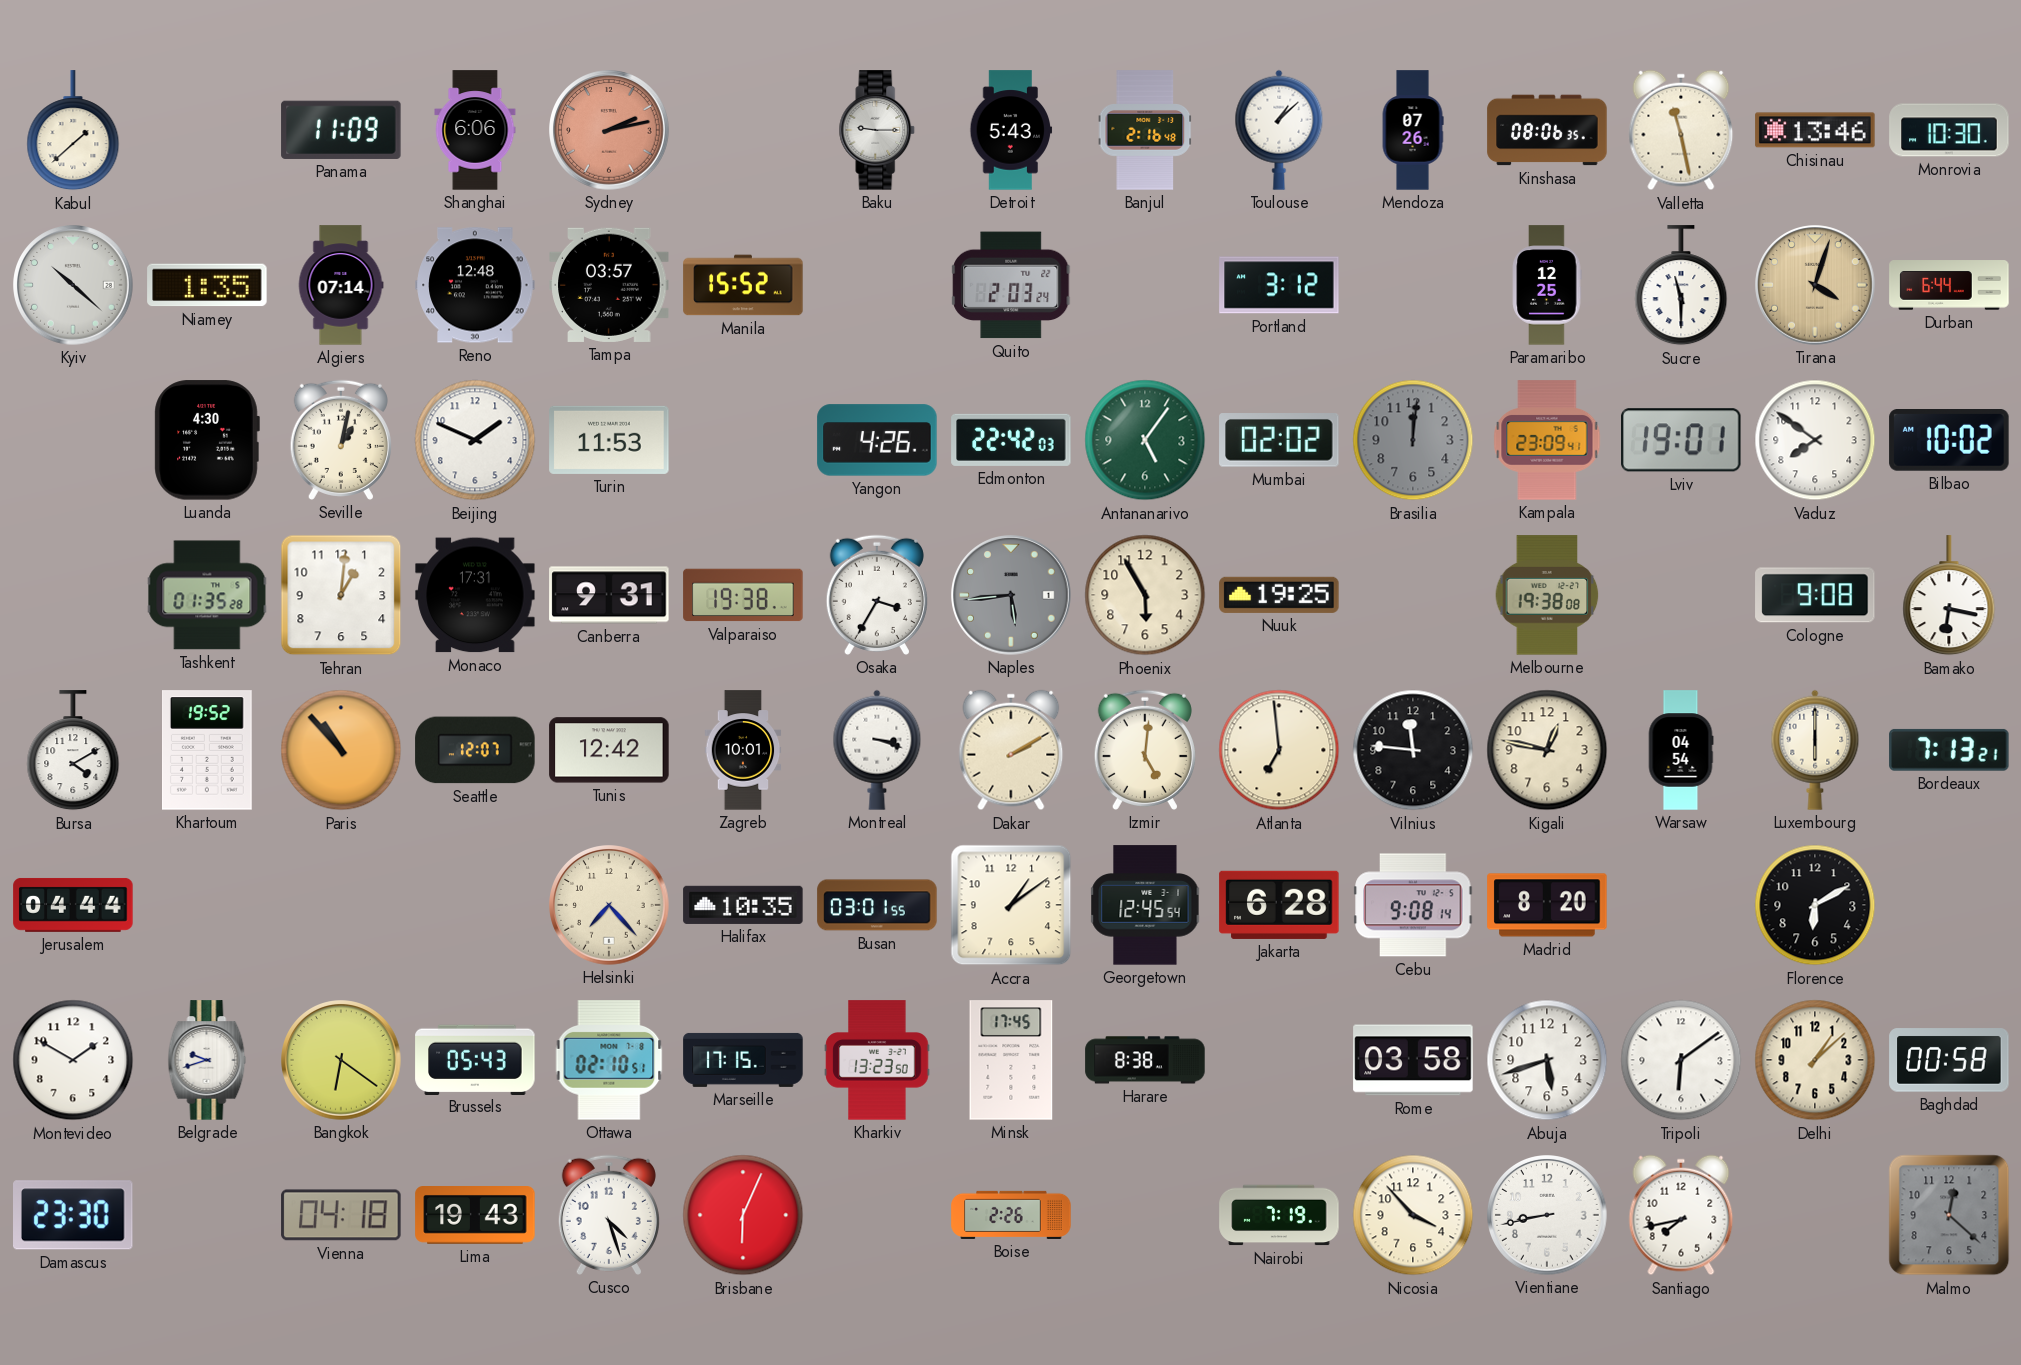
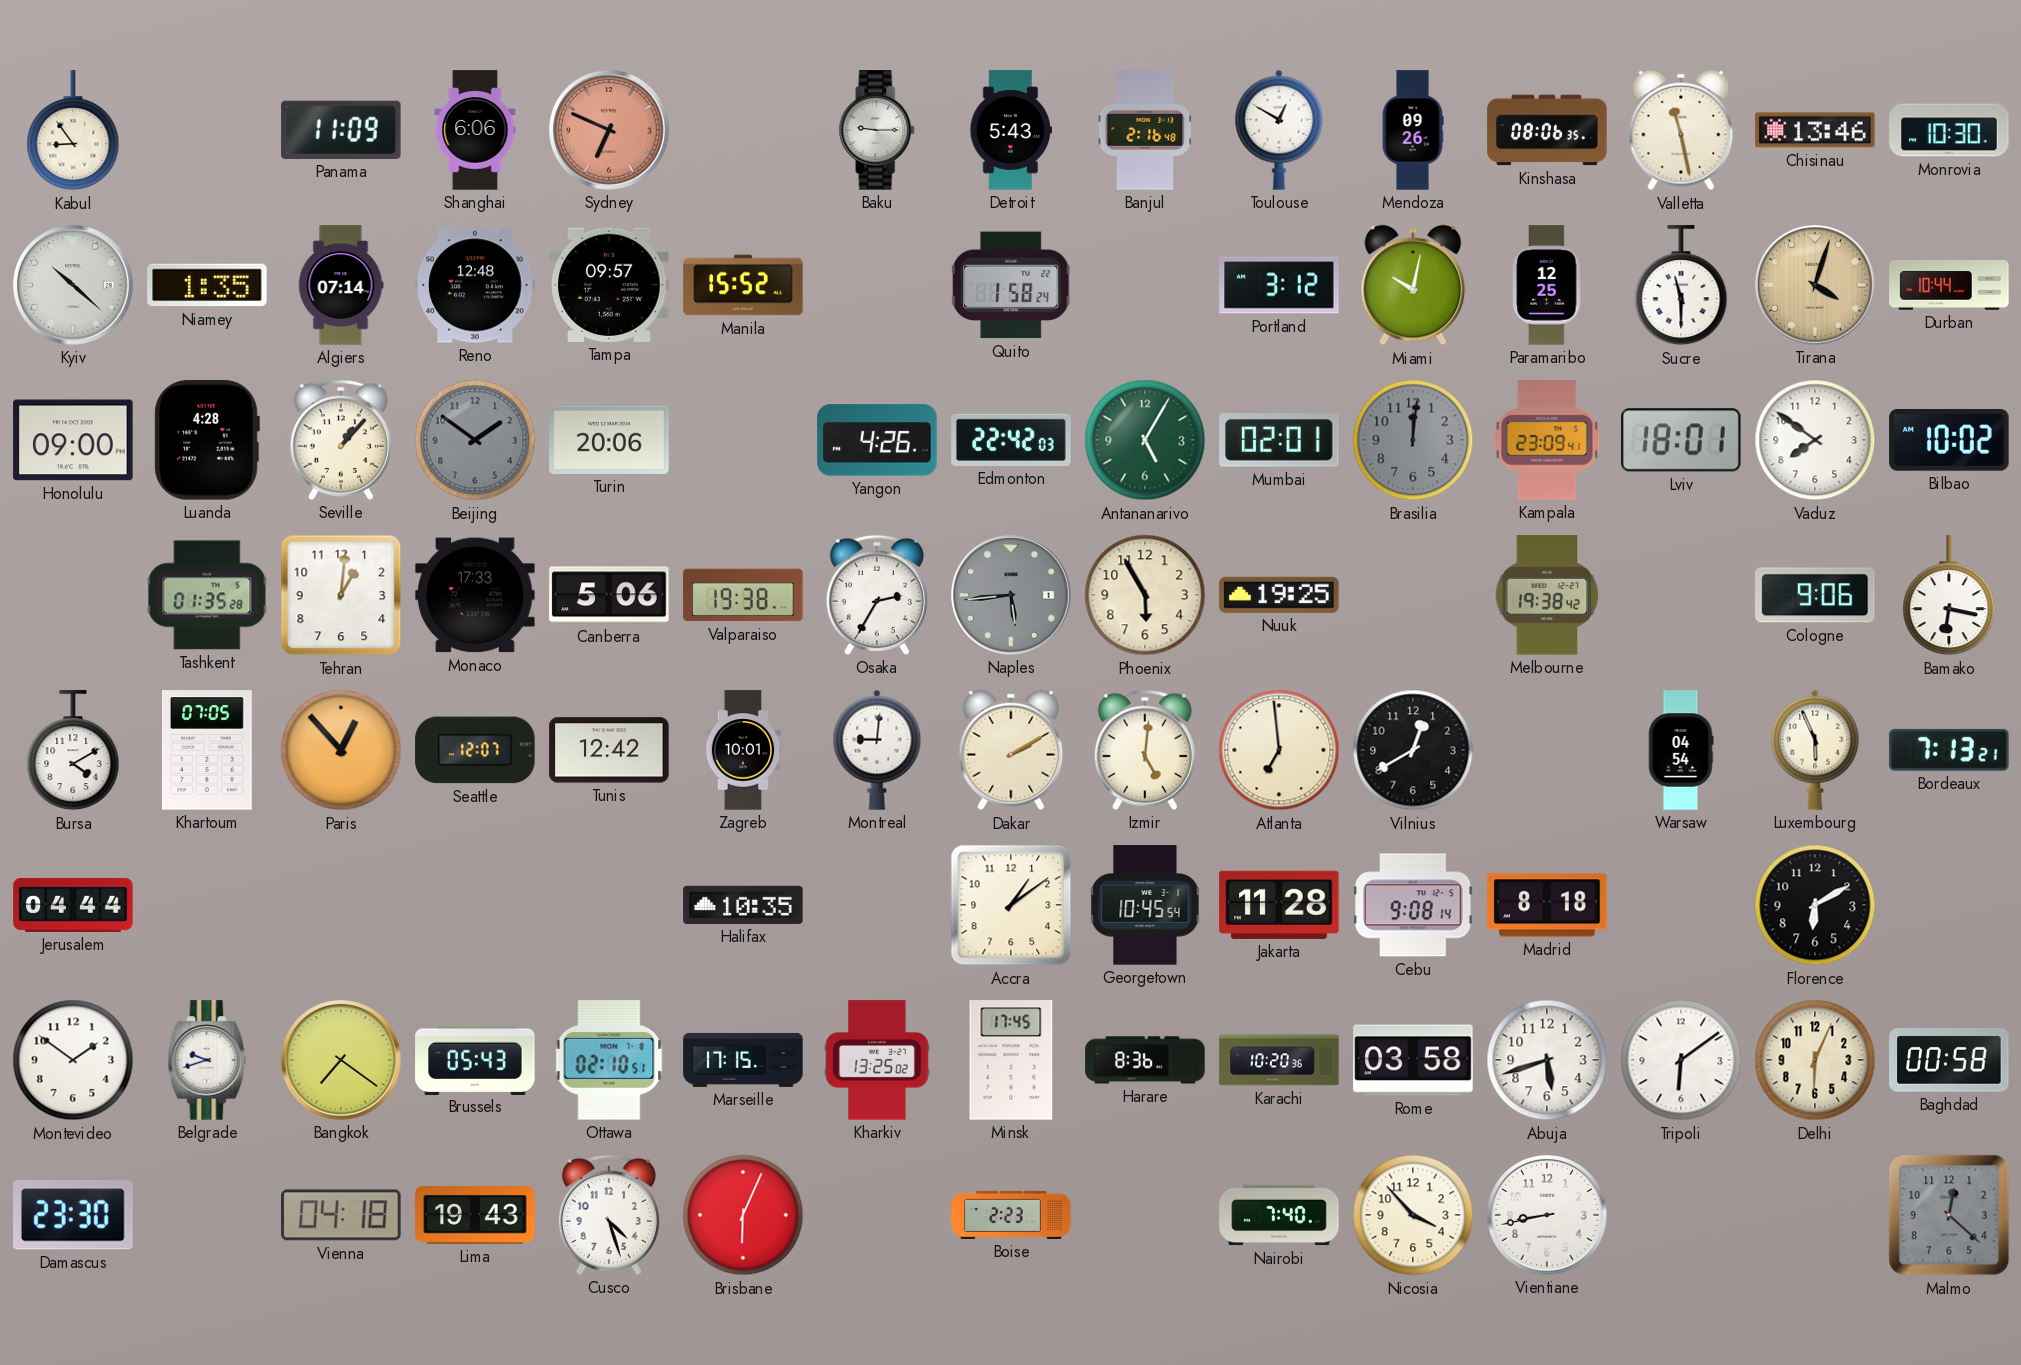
Kabul: 1:38 -> 8:54
Sydney: 2:13 -> 6:49
Toulouse: 1:08 -> 12:50
Mendoza: 07:26 -> 09:26
Tampa: 03:57 -> 09:57
Quito: 2:03 -> 1:58
Miami: none -> 10:02
Durban: 6:44 -> 10:44
Honolulu: none -> 09:00
Luanda: 4:30 -> 4:28
Seville: 1:02 -> 1:07
Beijing: 1:49 -> 1:51
Beijing dial: white -> grey
Turin: 11:53 -> 20:06
Antananarivo: 5:06 -> 5:05
Mumbai: 02:02 -> 02:01
Lviv: 19:01 -> 18:01
Monaco: 17:31 -> 17:33
Canberra: 9:31 -> 5:06
Osaka: 3:35 -> 2:35
Melbourne: 19:38:08 -> 19:38:42
Cologne: 9:08 -> 9:06
Khartoum: 19:52 -> 07:05
Paris: 10:53 -> 12:53
Montreal: 3:18 -> 9:01
Vilnius: 11:46 -> 12:40
Kigali: 12:47 -> none
Luxembourg: 6:00 -> 5:56
Helsinki: 7:23 -> none
Busan: 03:01 -> none
Georgetown: 12:45 -> 10:45
Jakarta: 6:28 -> 11:28
Madrid: 8:20 -> 8:18
Montevideo: 1:50 -> 1:51
Bangkok: 6:21 -> 7:21
Kharkiv: 13:23 -> 13:25
Harare: 8:38 -> 8:36
Karachi: none -> 10:20
Delhi: 1:08 -> 6:04
Boise: 2:26 -> 2:23
Nairobi: 7:19 -> 7:40
Santiago: 7:43 -> none
